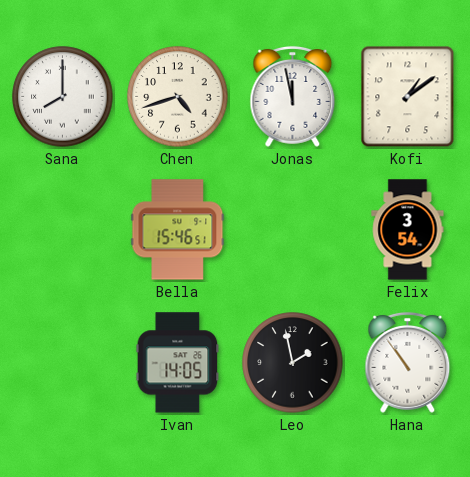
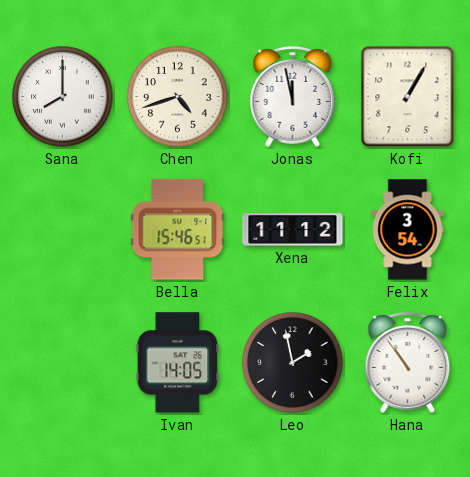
Kofi: 1:09 -> 1:05
Xena: none -> 11:12
